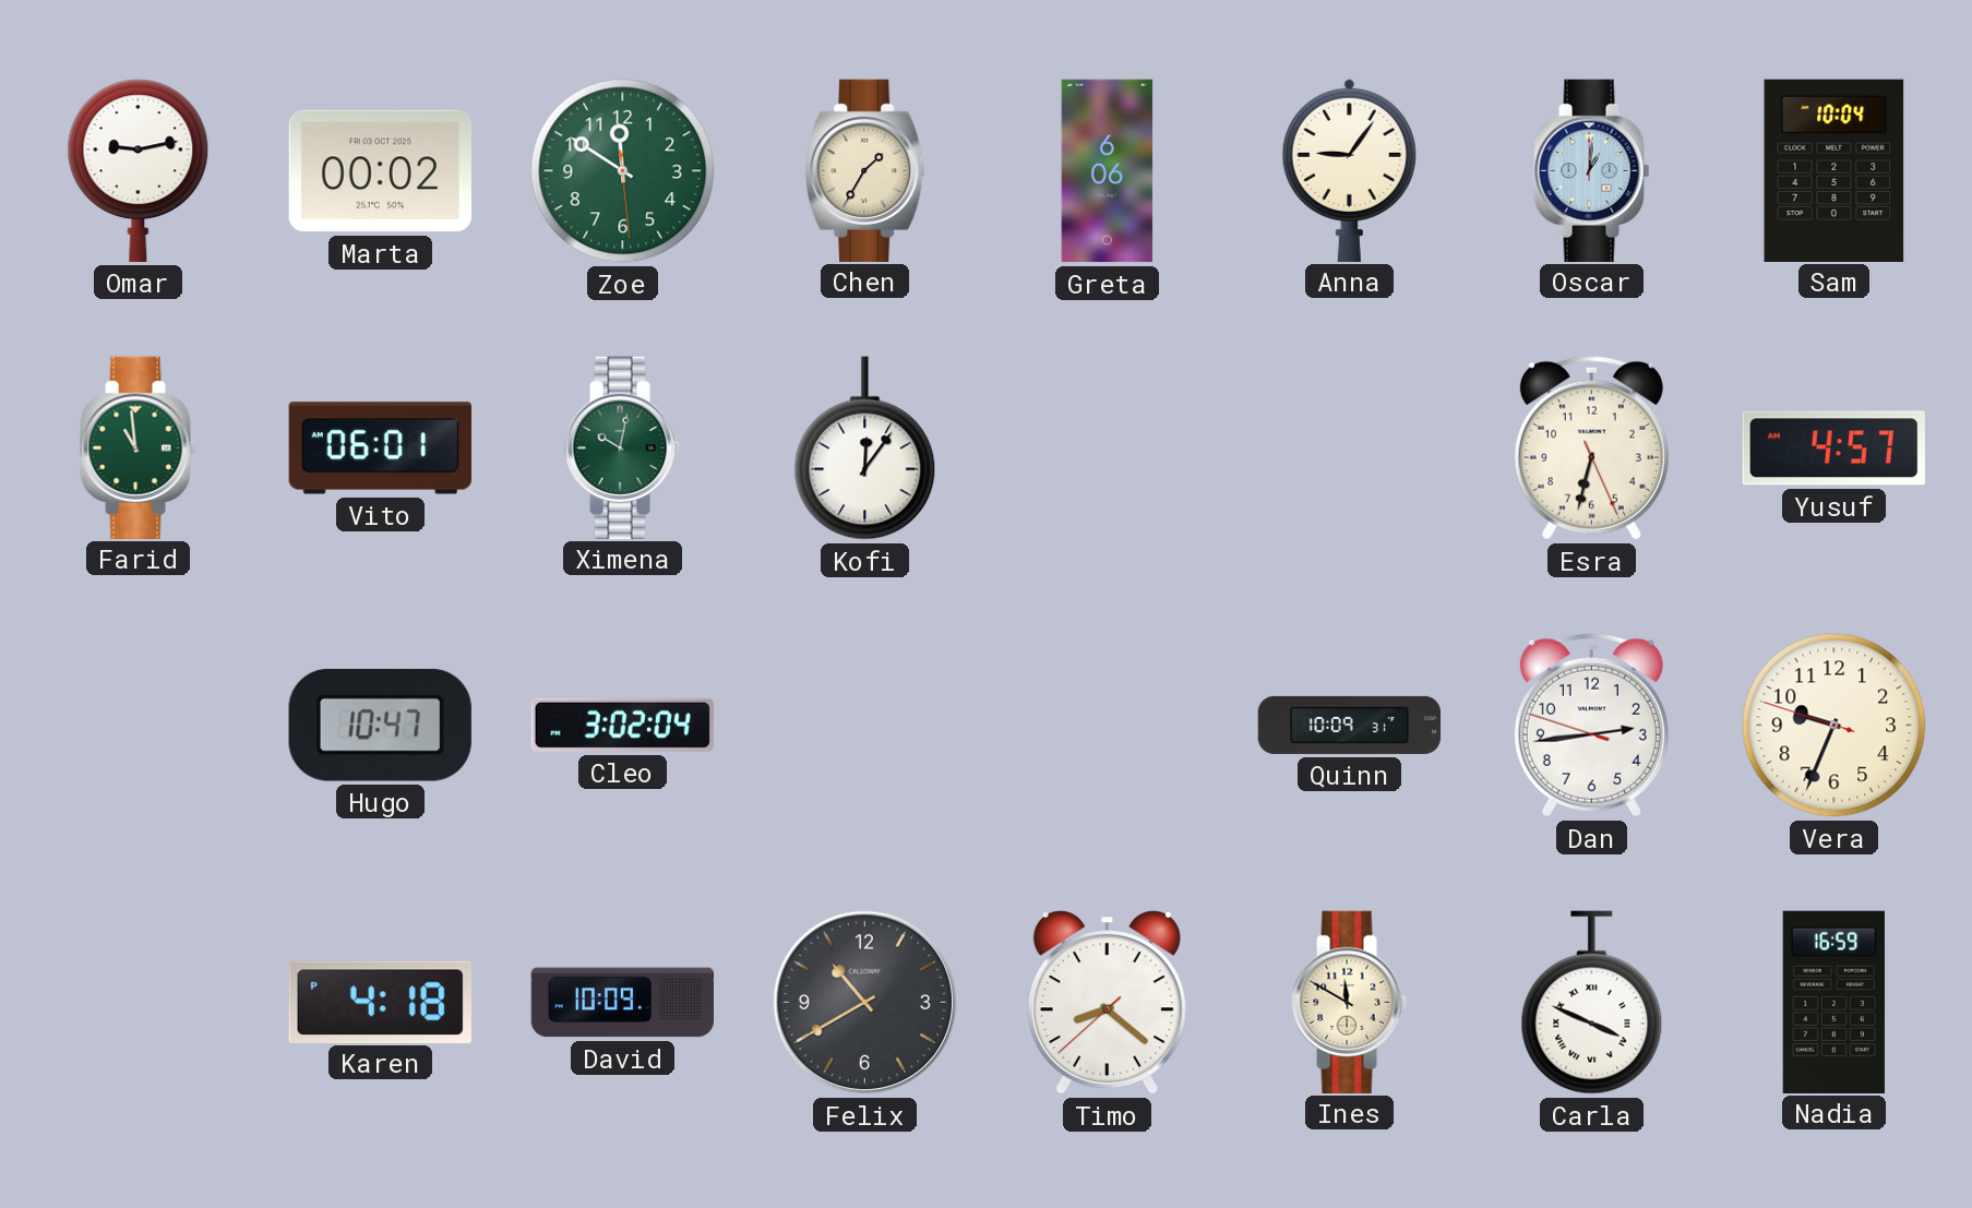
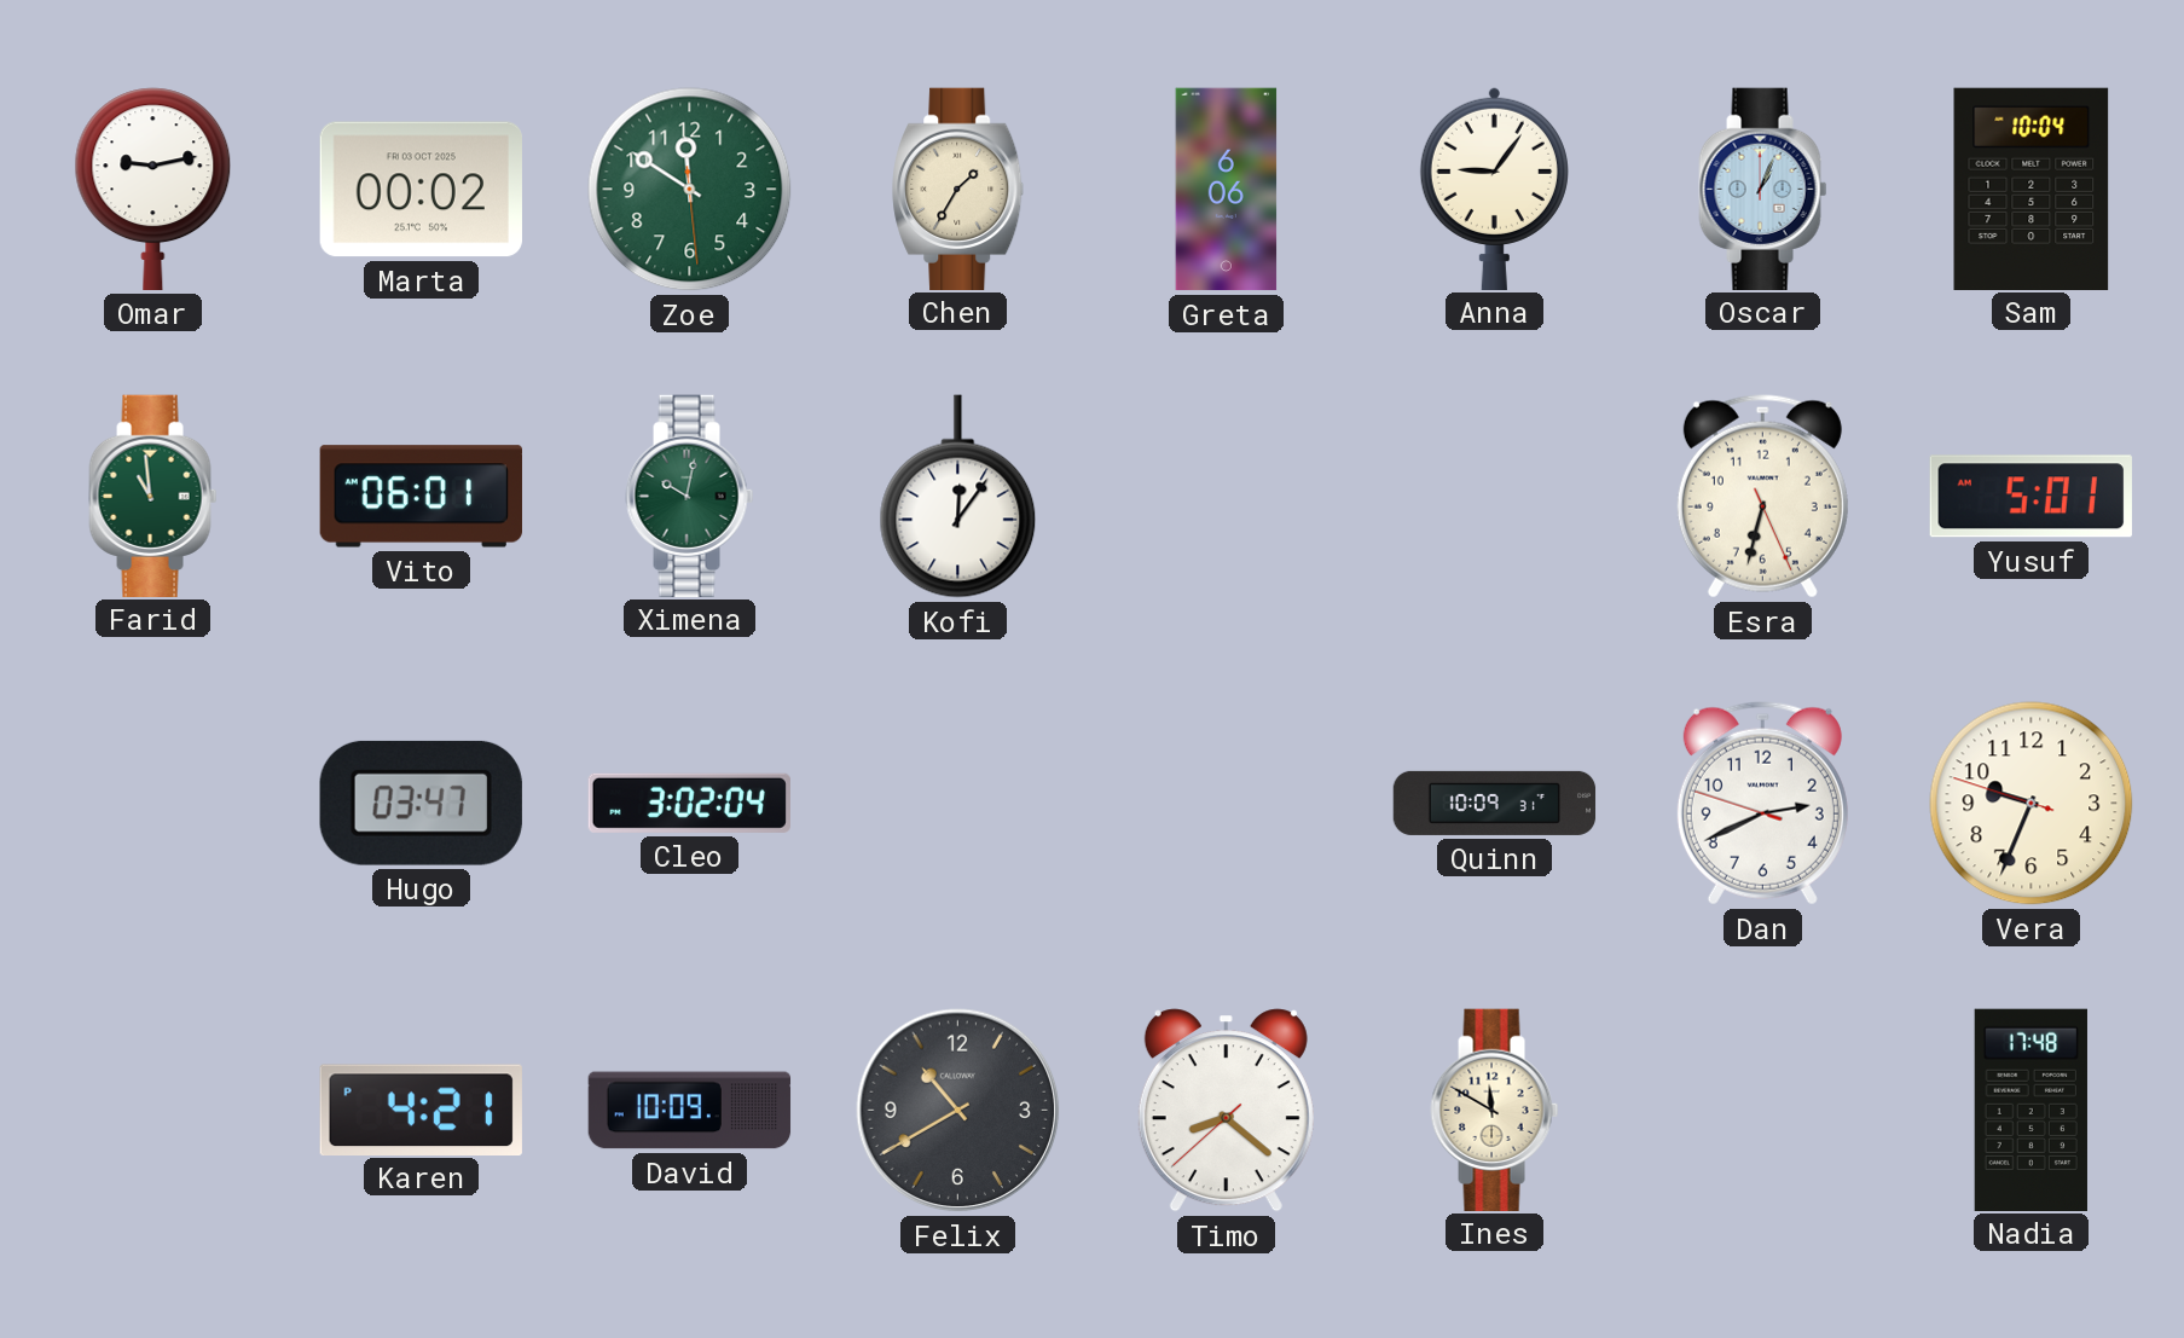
Oscar: 1:01 -> 1:04
Yusuf: 4:57 -> 5:01
Hugo: 10:47 -> 03:47
Dan: 2:43 -> 2:40
Karen: 4:18 -> 4:21
Carla: 3:49 -> none
Nadia: 16:59 -> 17:48
